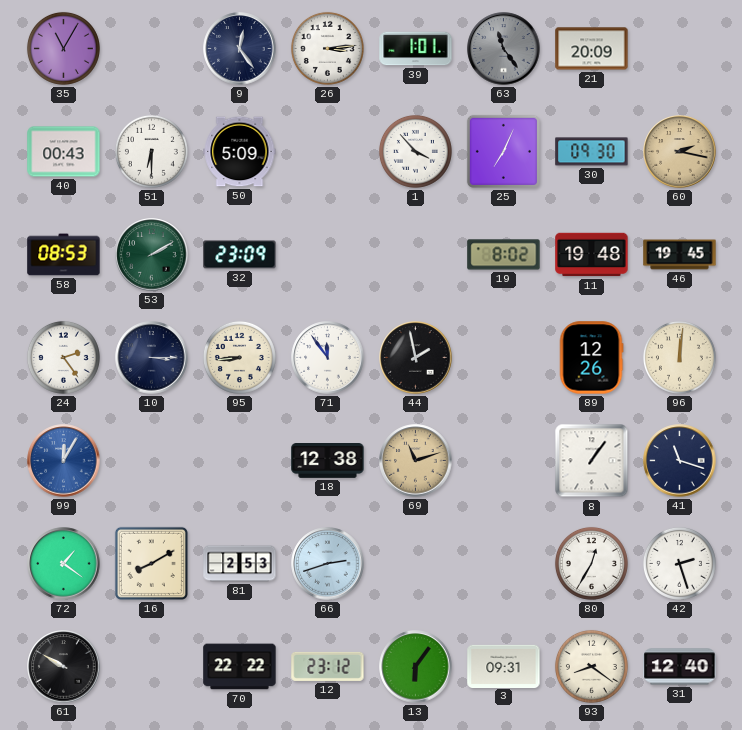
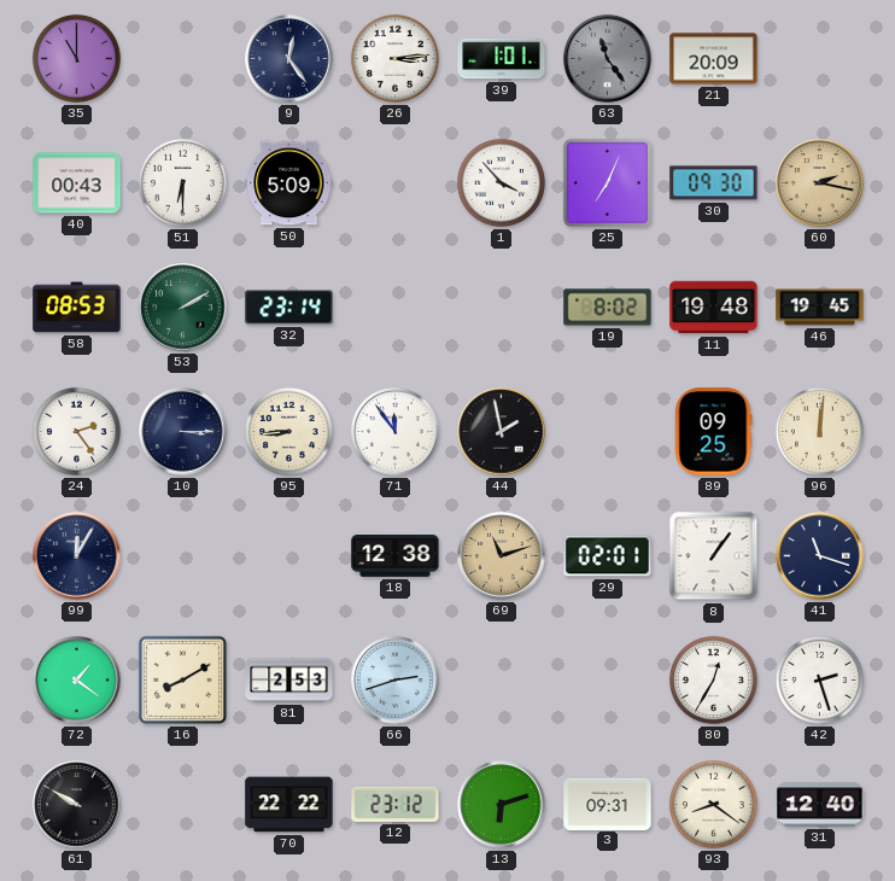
35: 11:05 -> 11:00
32: 23:09 -> 23:14
89: 12:26 -> 09:25
99 dial: blue -> navy
29: none -> 02:01
13: 6:06 -> 6:12
